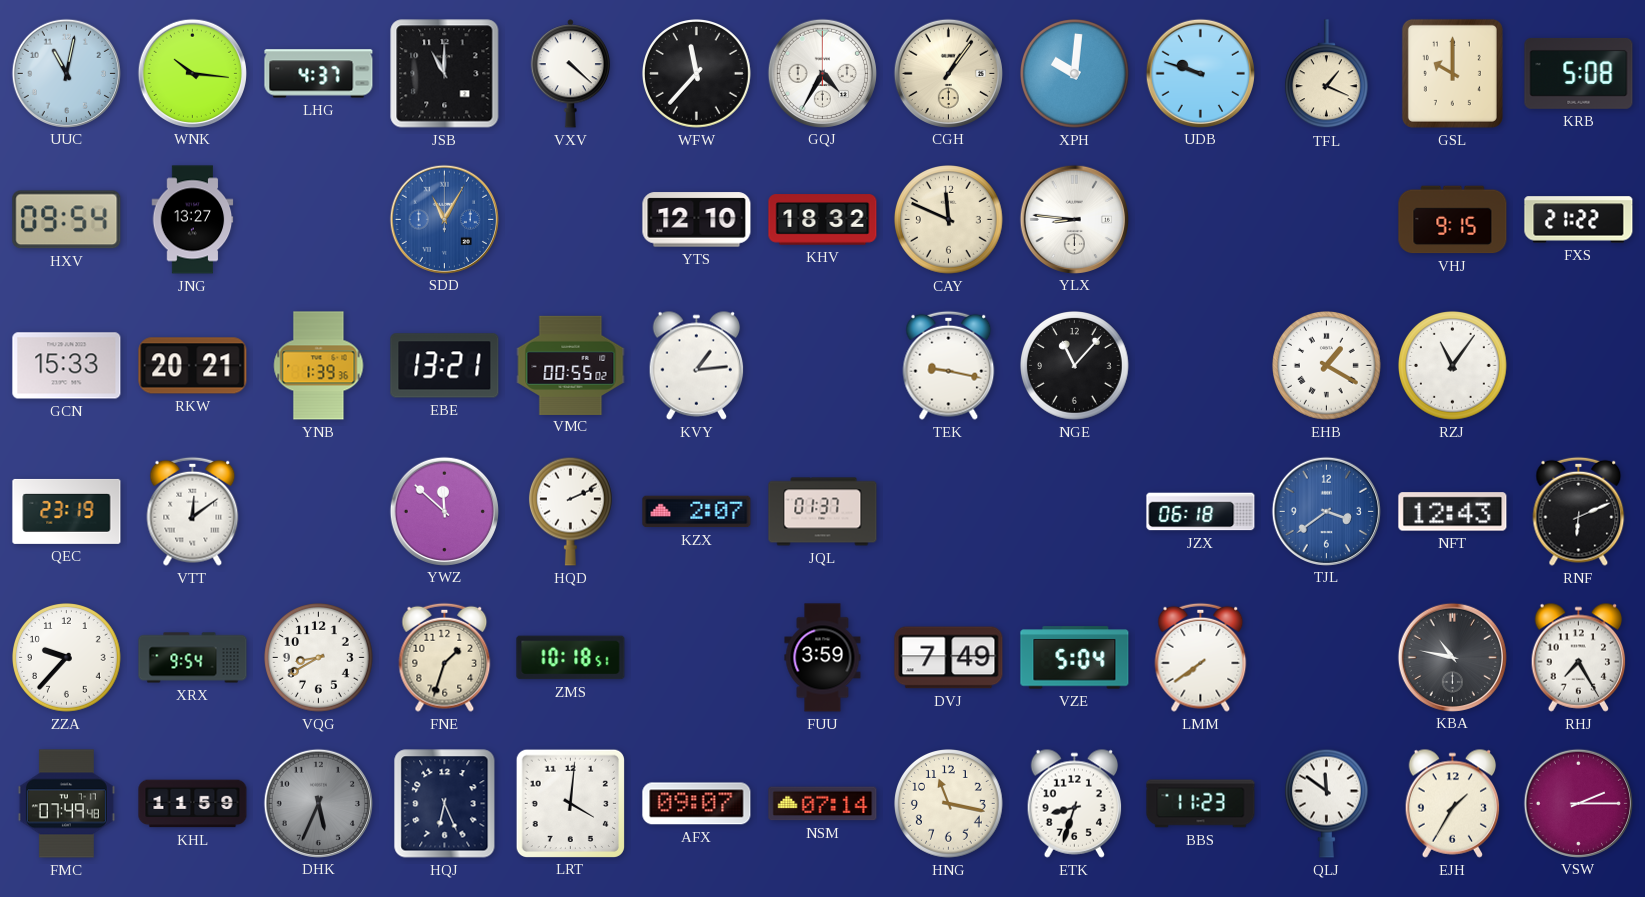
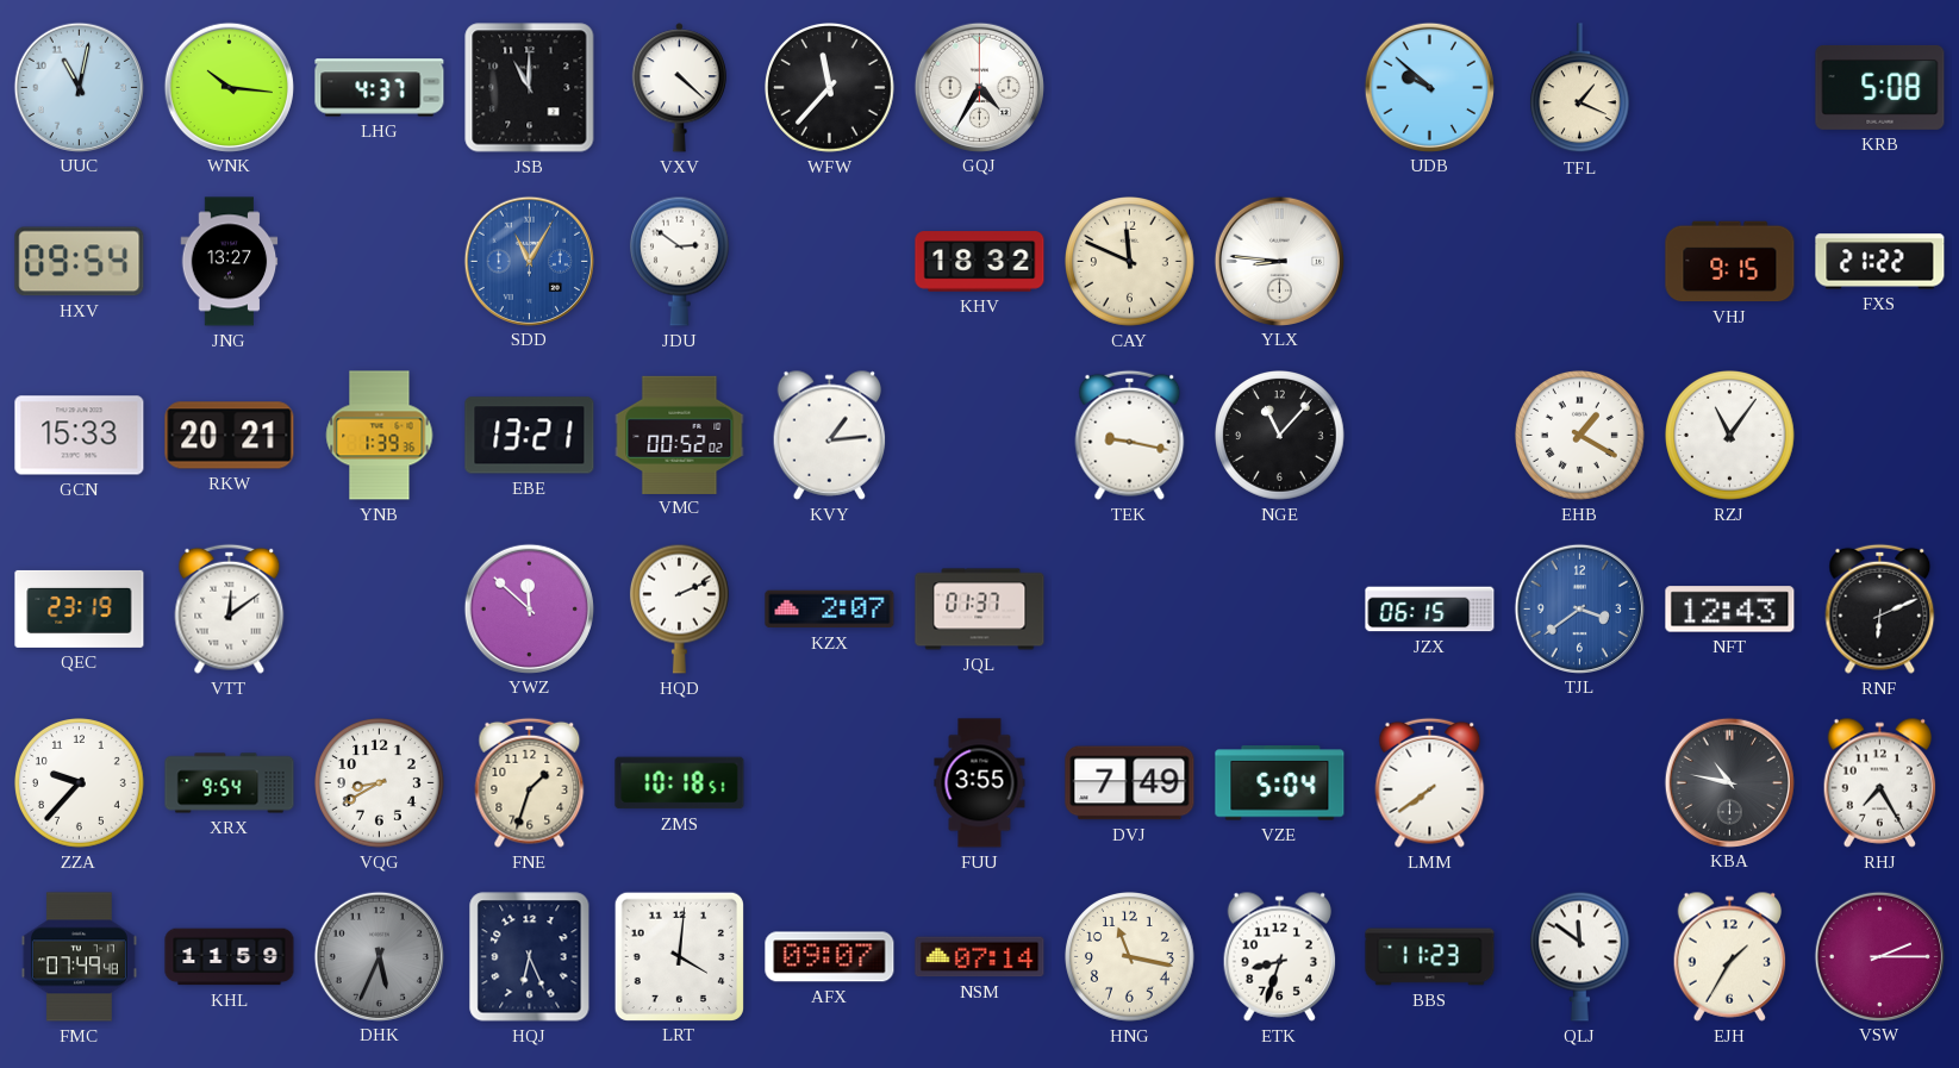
CGH: 1:06 -> none
XPH: 10:01 -> none
UDB: 9:48 -> 9:52
GSL: 10:00 -> none
JDU: none -> 2:51
YTS: 12:10 -> none
VMC: 00:55 -> 00:52
JZX: 06:18 -> 06:15
FUU: 3:59 -> 3:55
